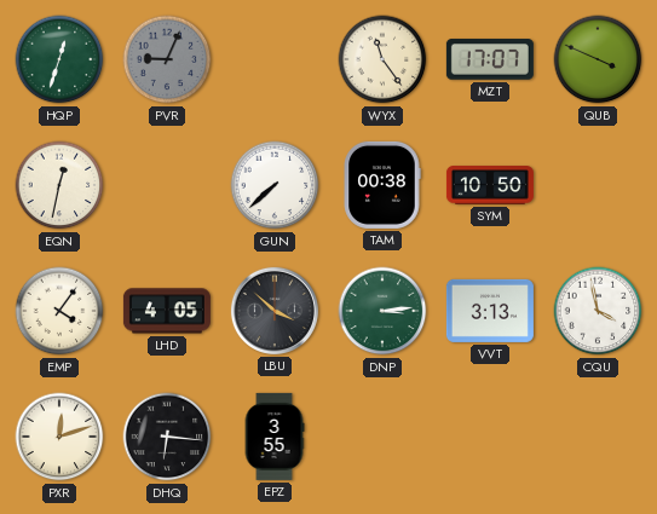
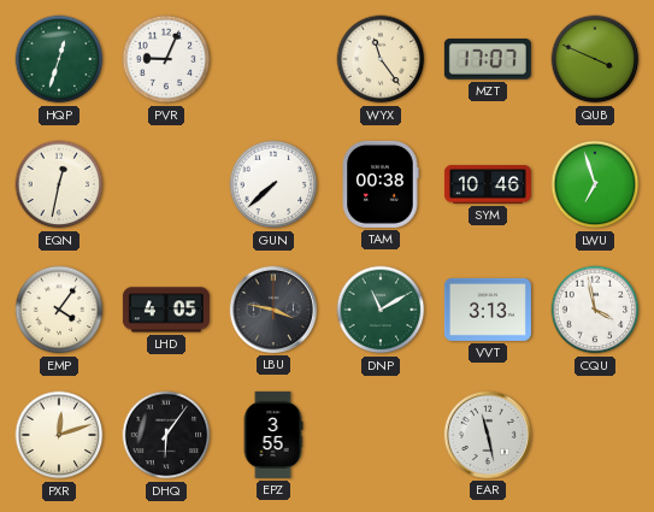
PVR dial: grey -> white
SYM: 10:50 -> 10:46
LWU: none -> 6:57
LBU: 3:52 -> 3:47
DNP: 3:14 -> 11:10
DHQ: 6:16 -> 6:06
EAR: none -> 11:28
